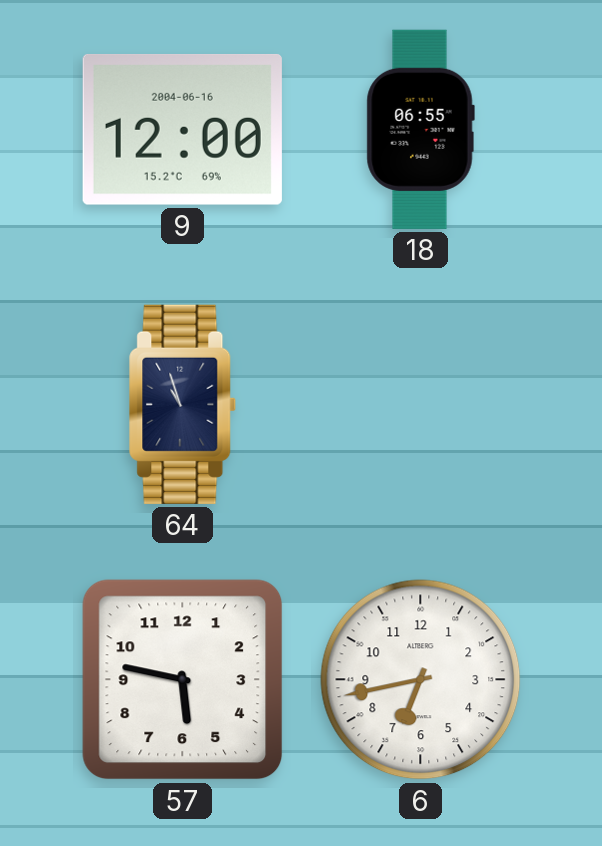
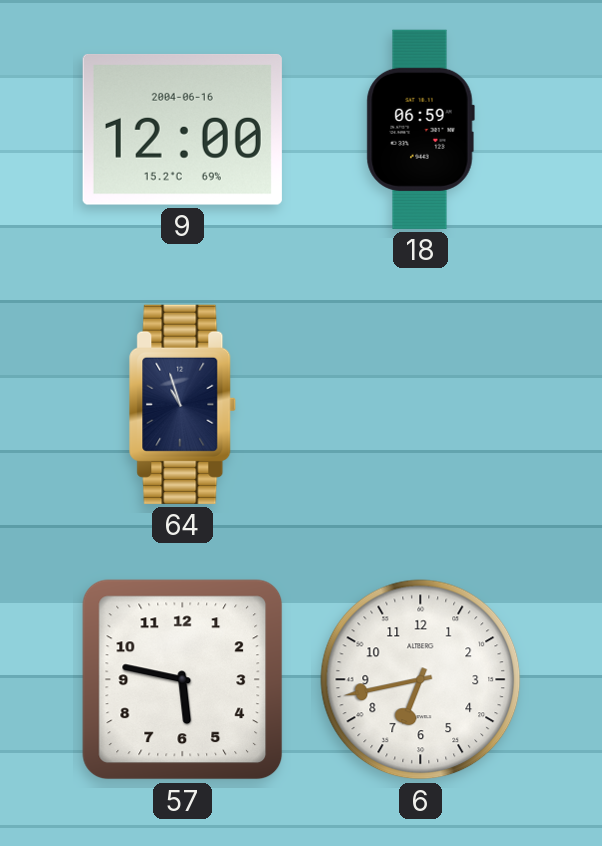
18: 06:55 -> 06:59
